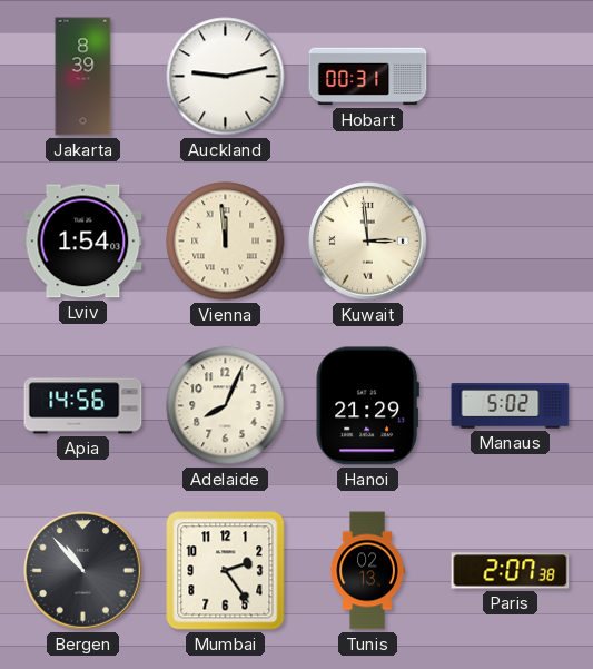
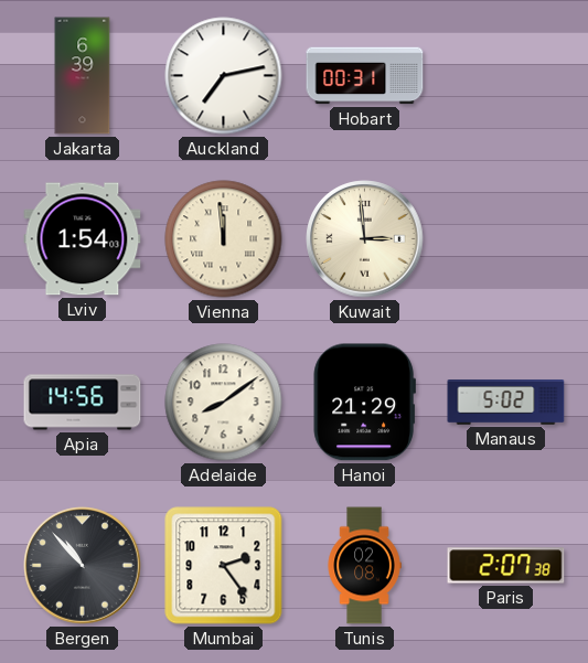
Jakarta: 8:39 -> 6:39
Auckland: 9:13 -> 7:13
Adelaide: 8:04 -> 8:09
Tunis: 02:13 -> 02:08
